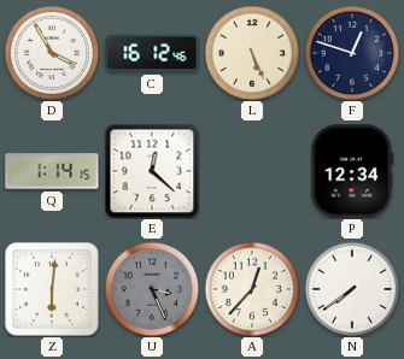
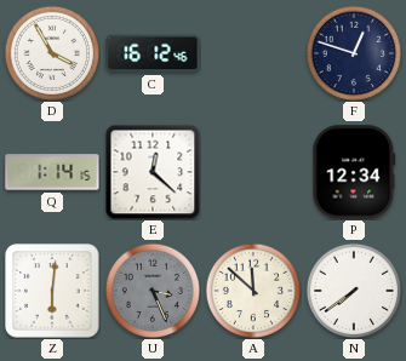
L: 5:26 -> none
A: 12:37 -> 11:52
